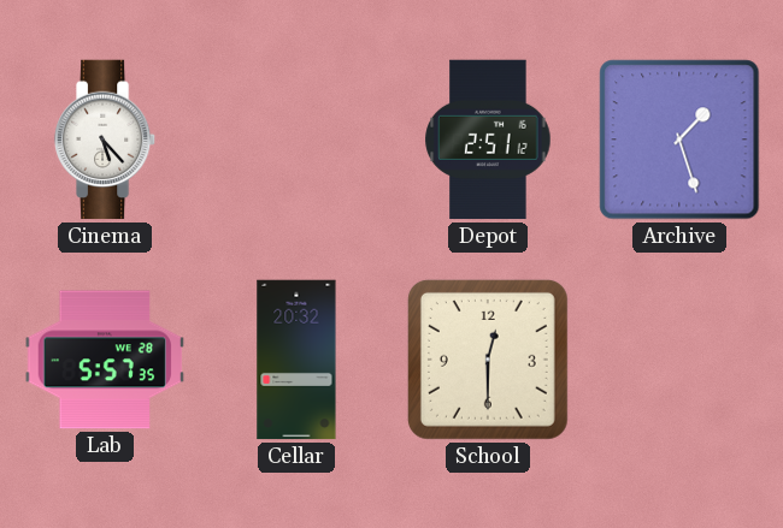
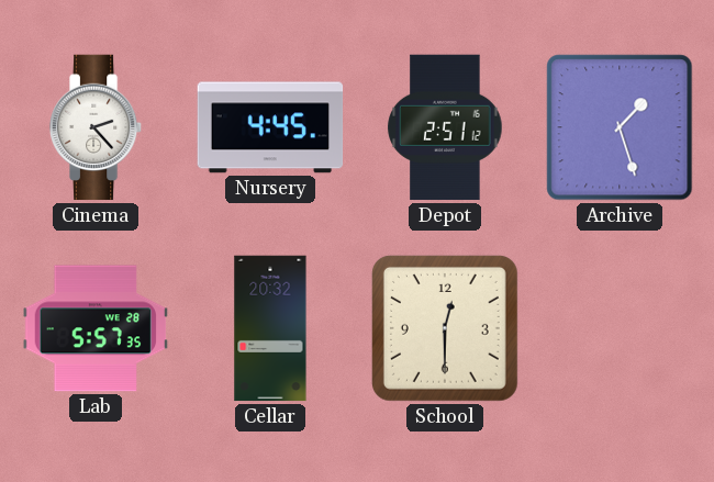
Cinema: 5:23 -> 2:23
Nursery: none -> 4:45
